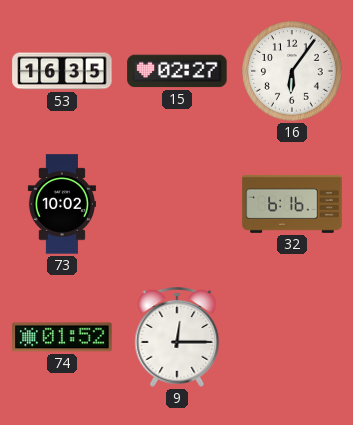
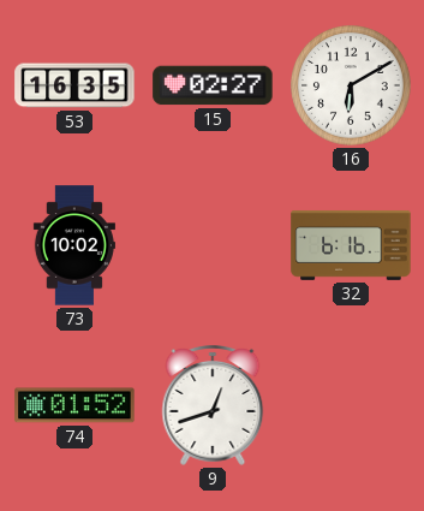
16: 6:06 -> 6:10
9: 12:15 -> 12:42
